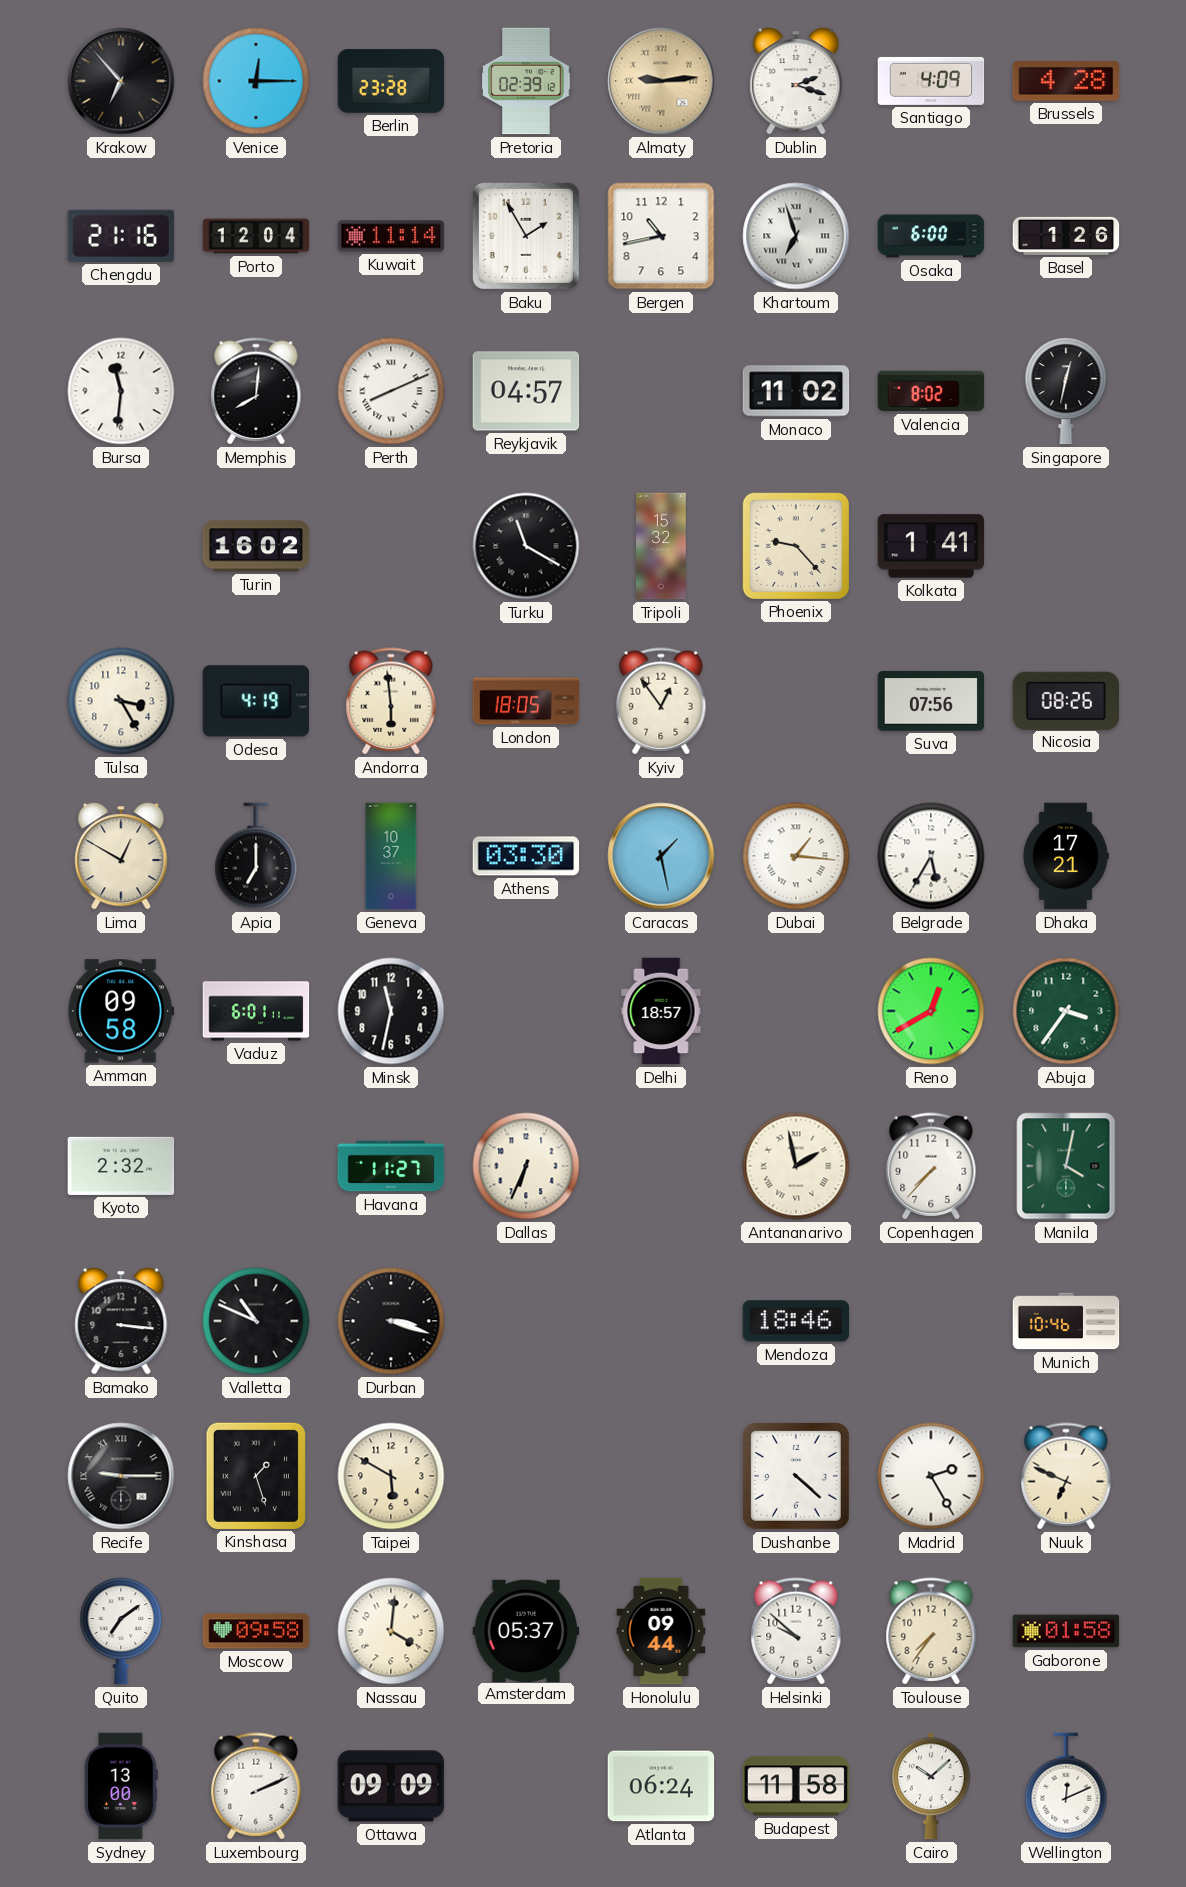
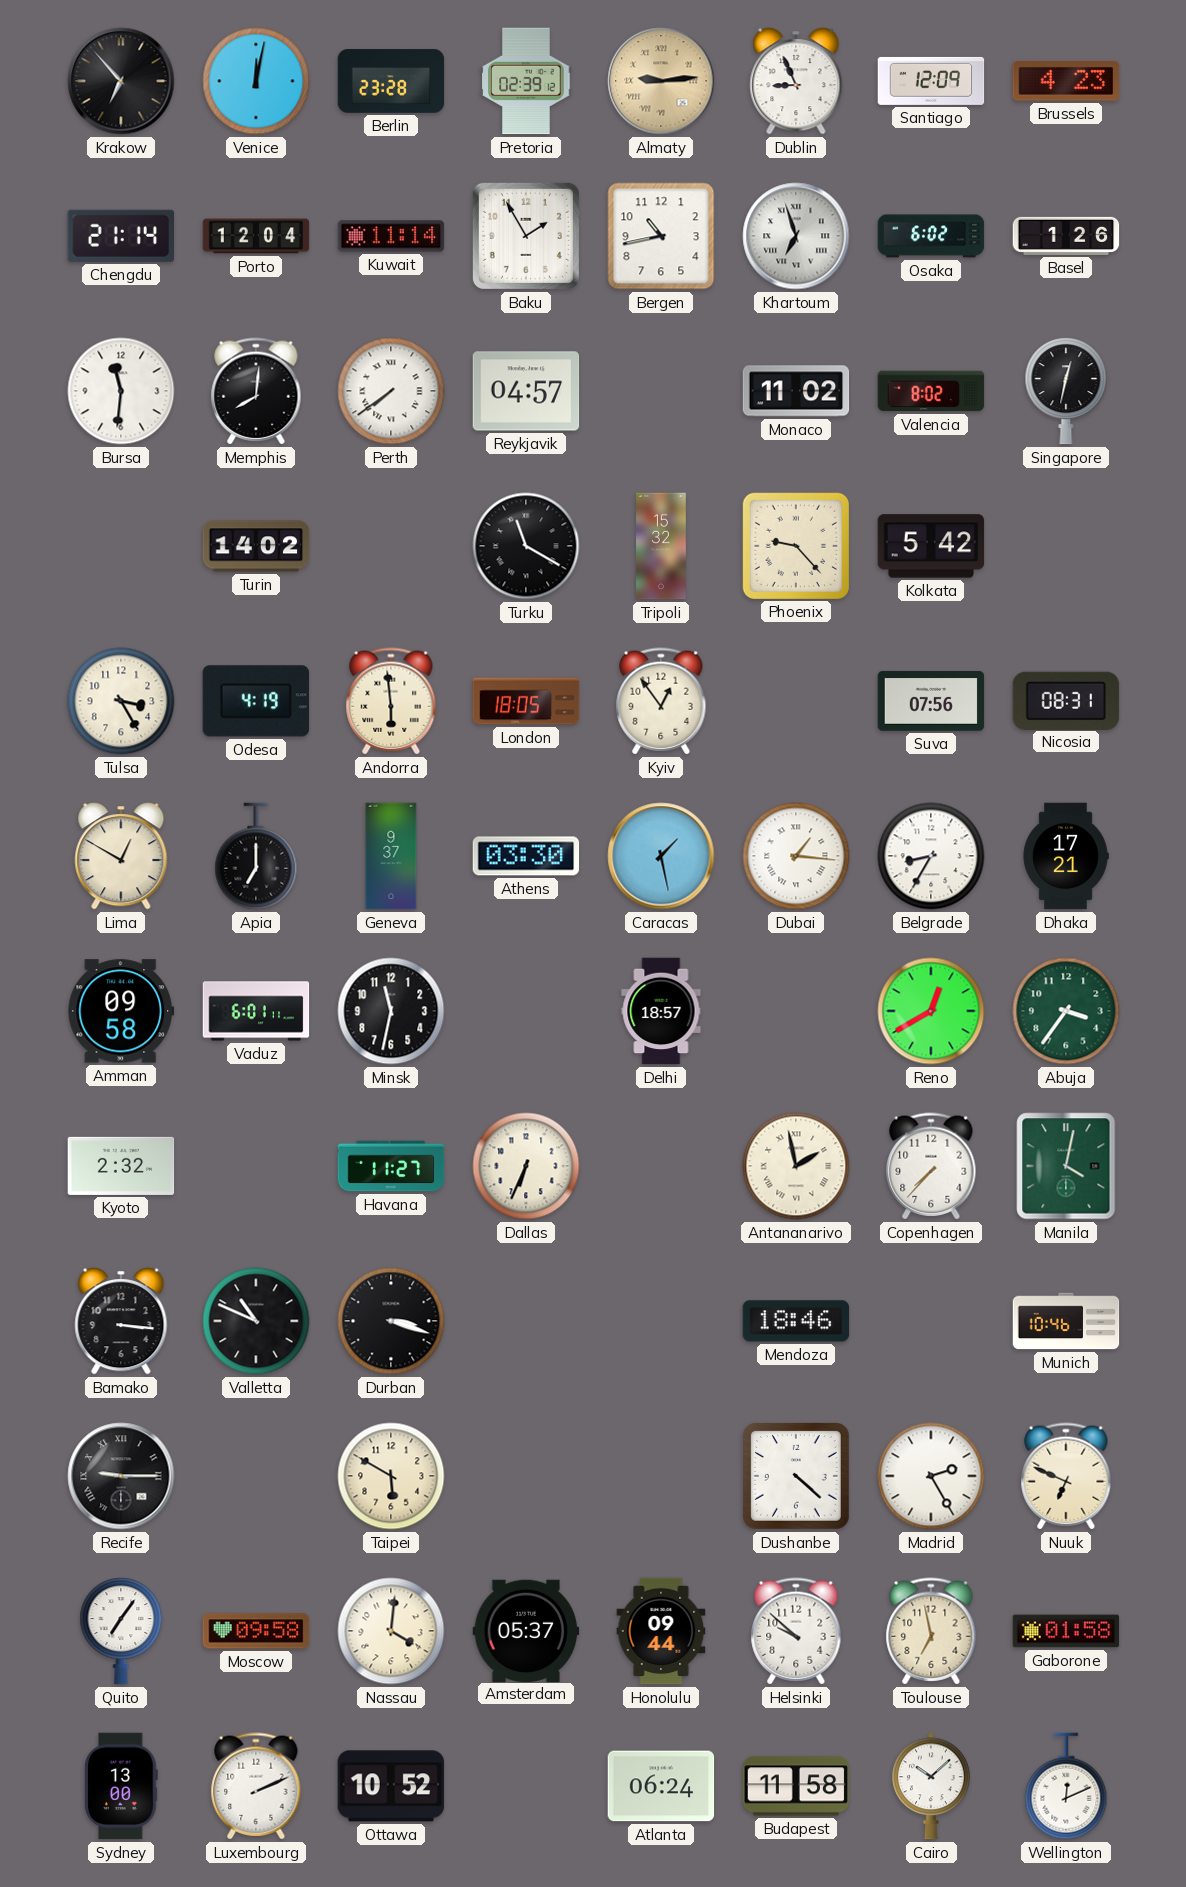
Venice: 12:15 -> 12:02
Dublin: 2:18 -> 8:56
Santiago: 4:09 -> 12:09
Brussels: 4:28 -> 4:23
Chengdu: 21:16 -> 21:14
Osaka: 6:00 -> 6:02
Perth: 8:11 -> 7:39
Turin: 16:02 -> 14:02
Kolkata: 1:41 -> 5:42
Nicosia: 08:26 -> 08:31
Geneva: 10:37 -> 9:37
Belgrade: 5:35 -> 8:35
Kinshasa: 1:27 -> none
Quito: 7:09 -> 7:06
Toulouse: 7:36 -> 6:58
Ottawa: 09:09 -> 10:52
